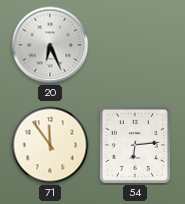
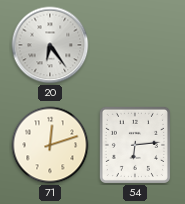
20: 6:26 -> 6:24
71: 11:54 -> 12:12
